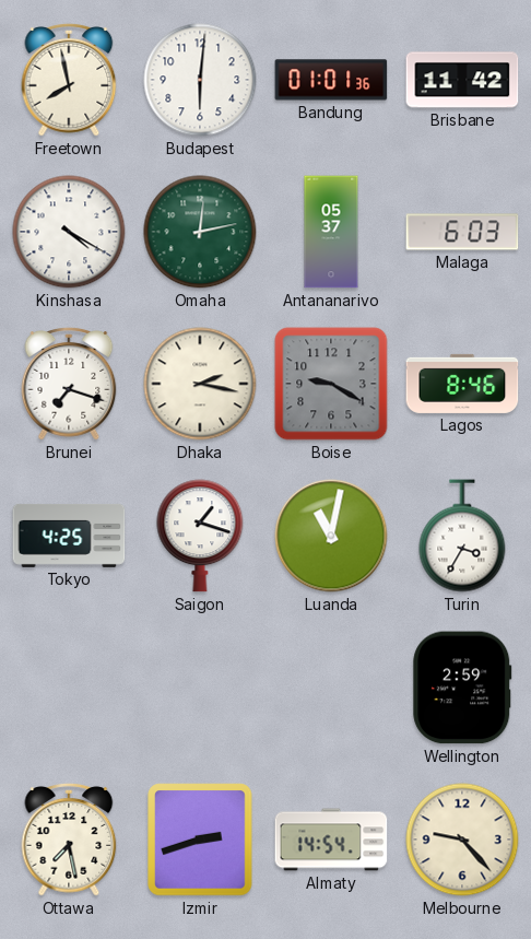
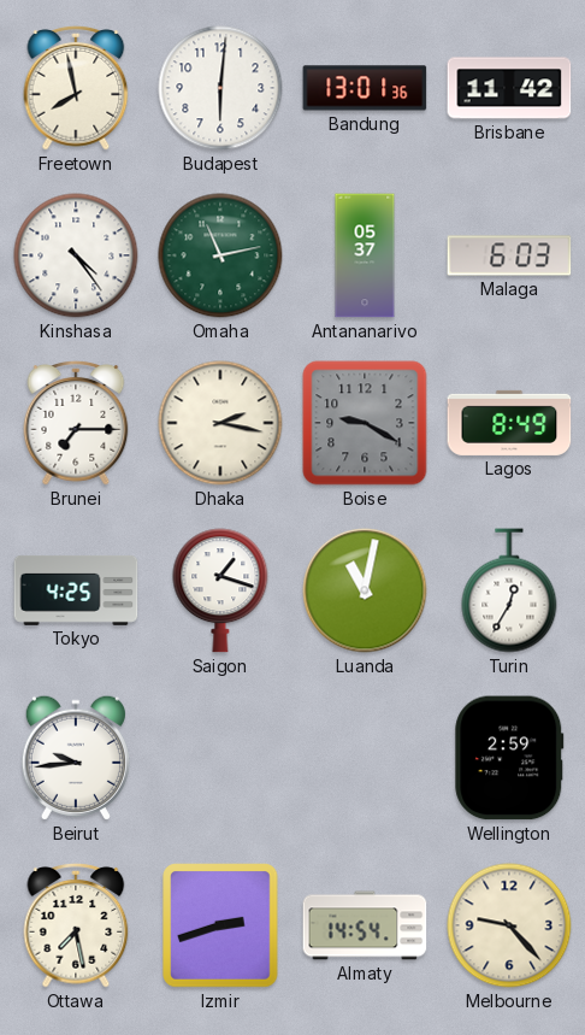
Bandung: 01:01 -> 13:01
Kinshasa: 4:20 -> 4:24
Omaha: 12:13 -> 11:13
Brunei: 7:18 -> 7:15
Lagos: 8:46 -> 8:49
Turin: 3:35 -> 12:35
Beirut: none -> 9:44
